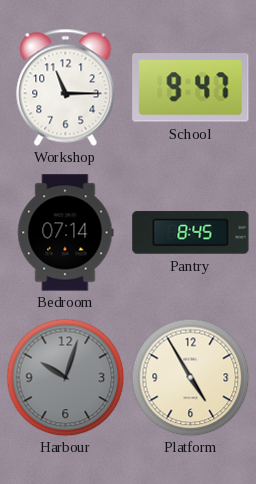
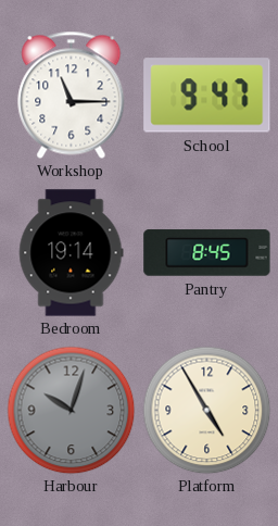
Bedroom: 07:14 -> 19:14
